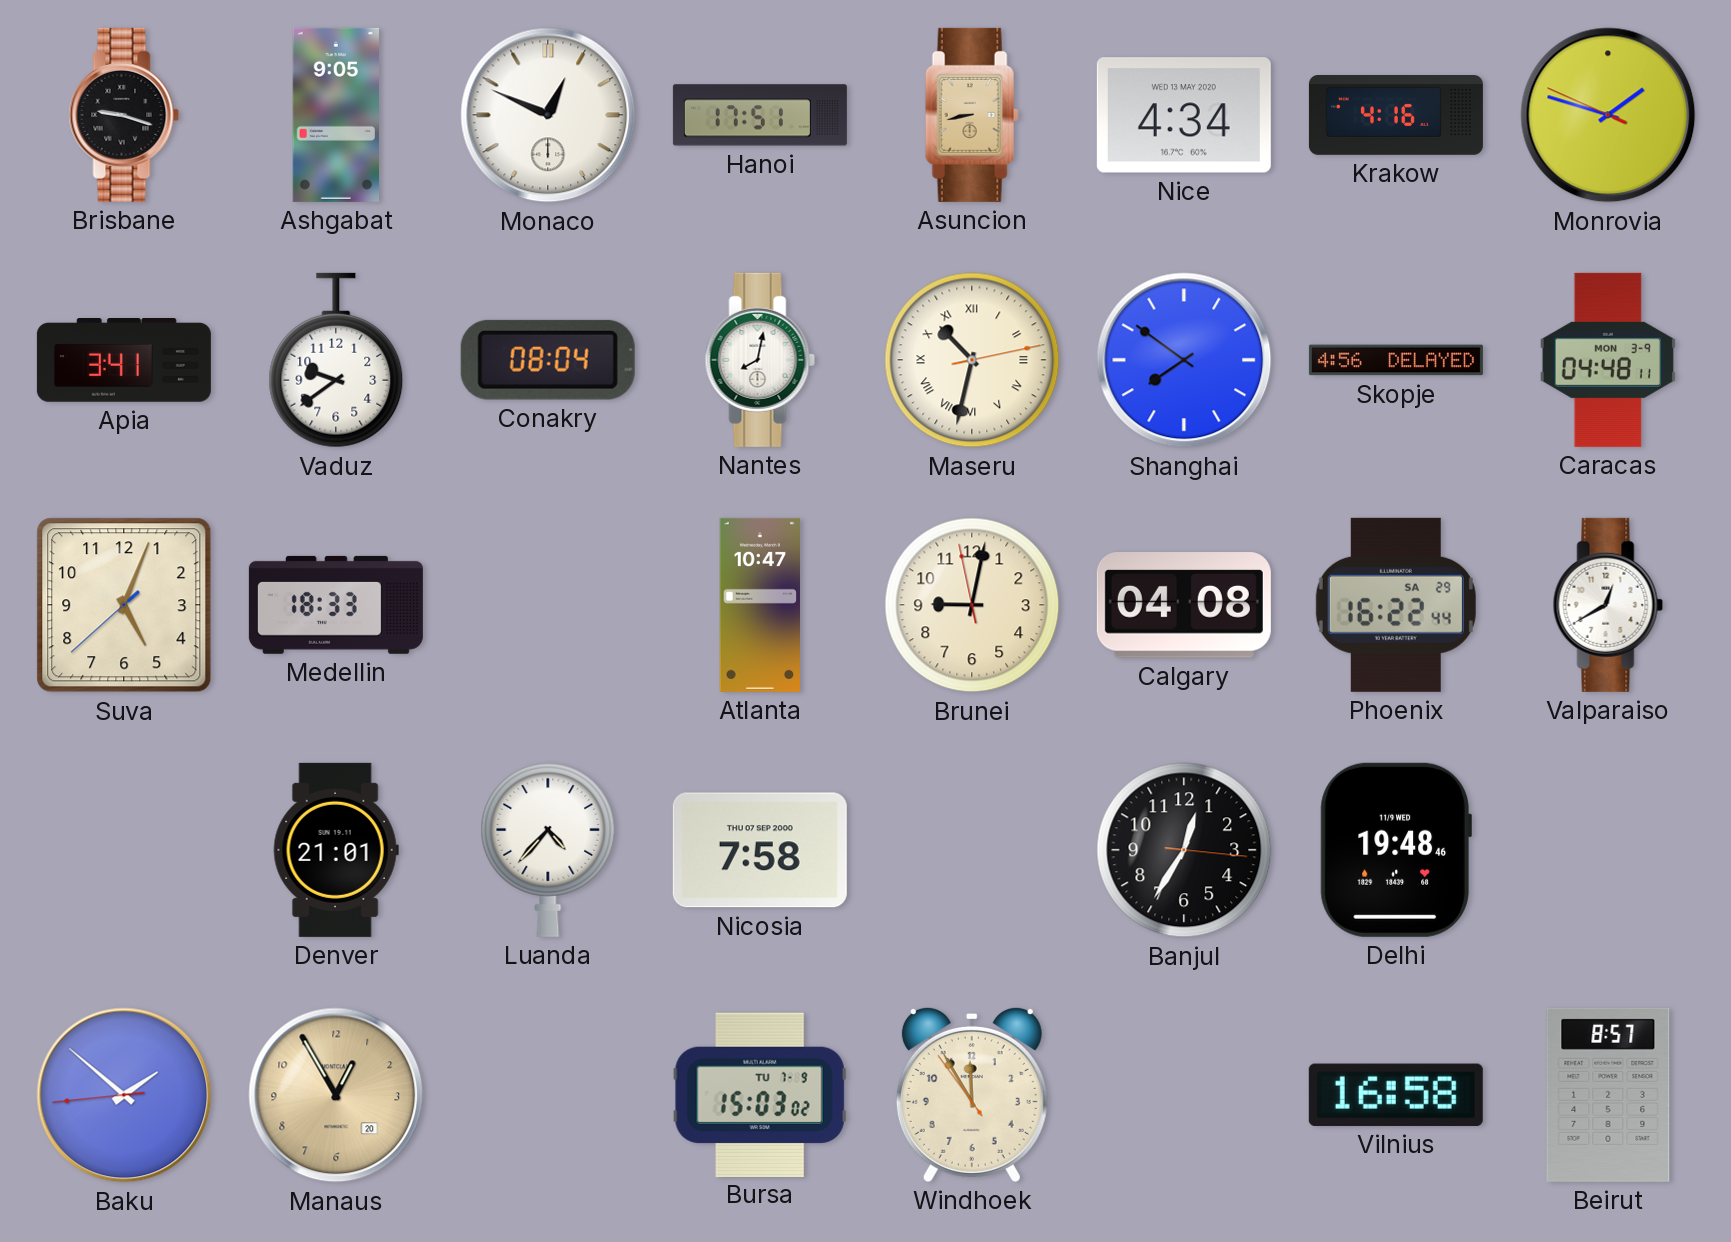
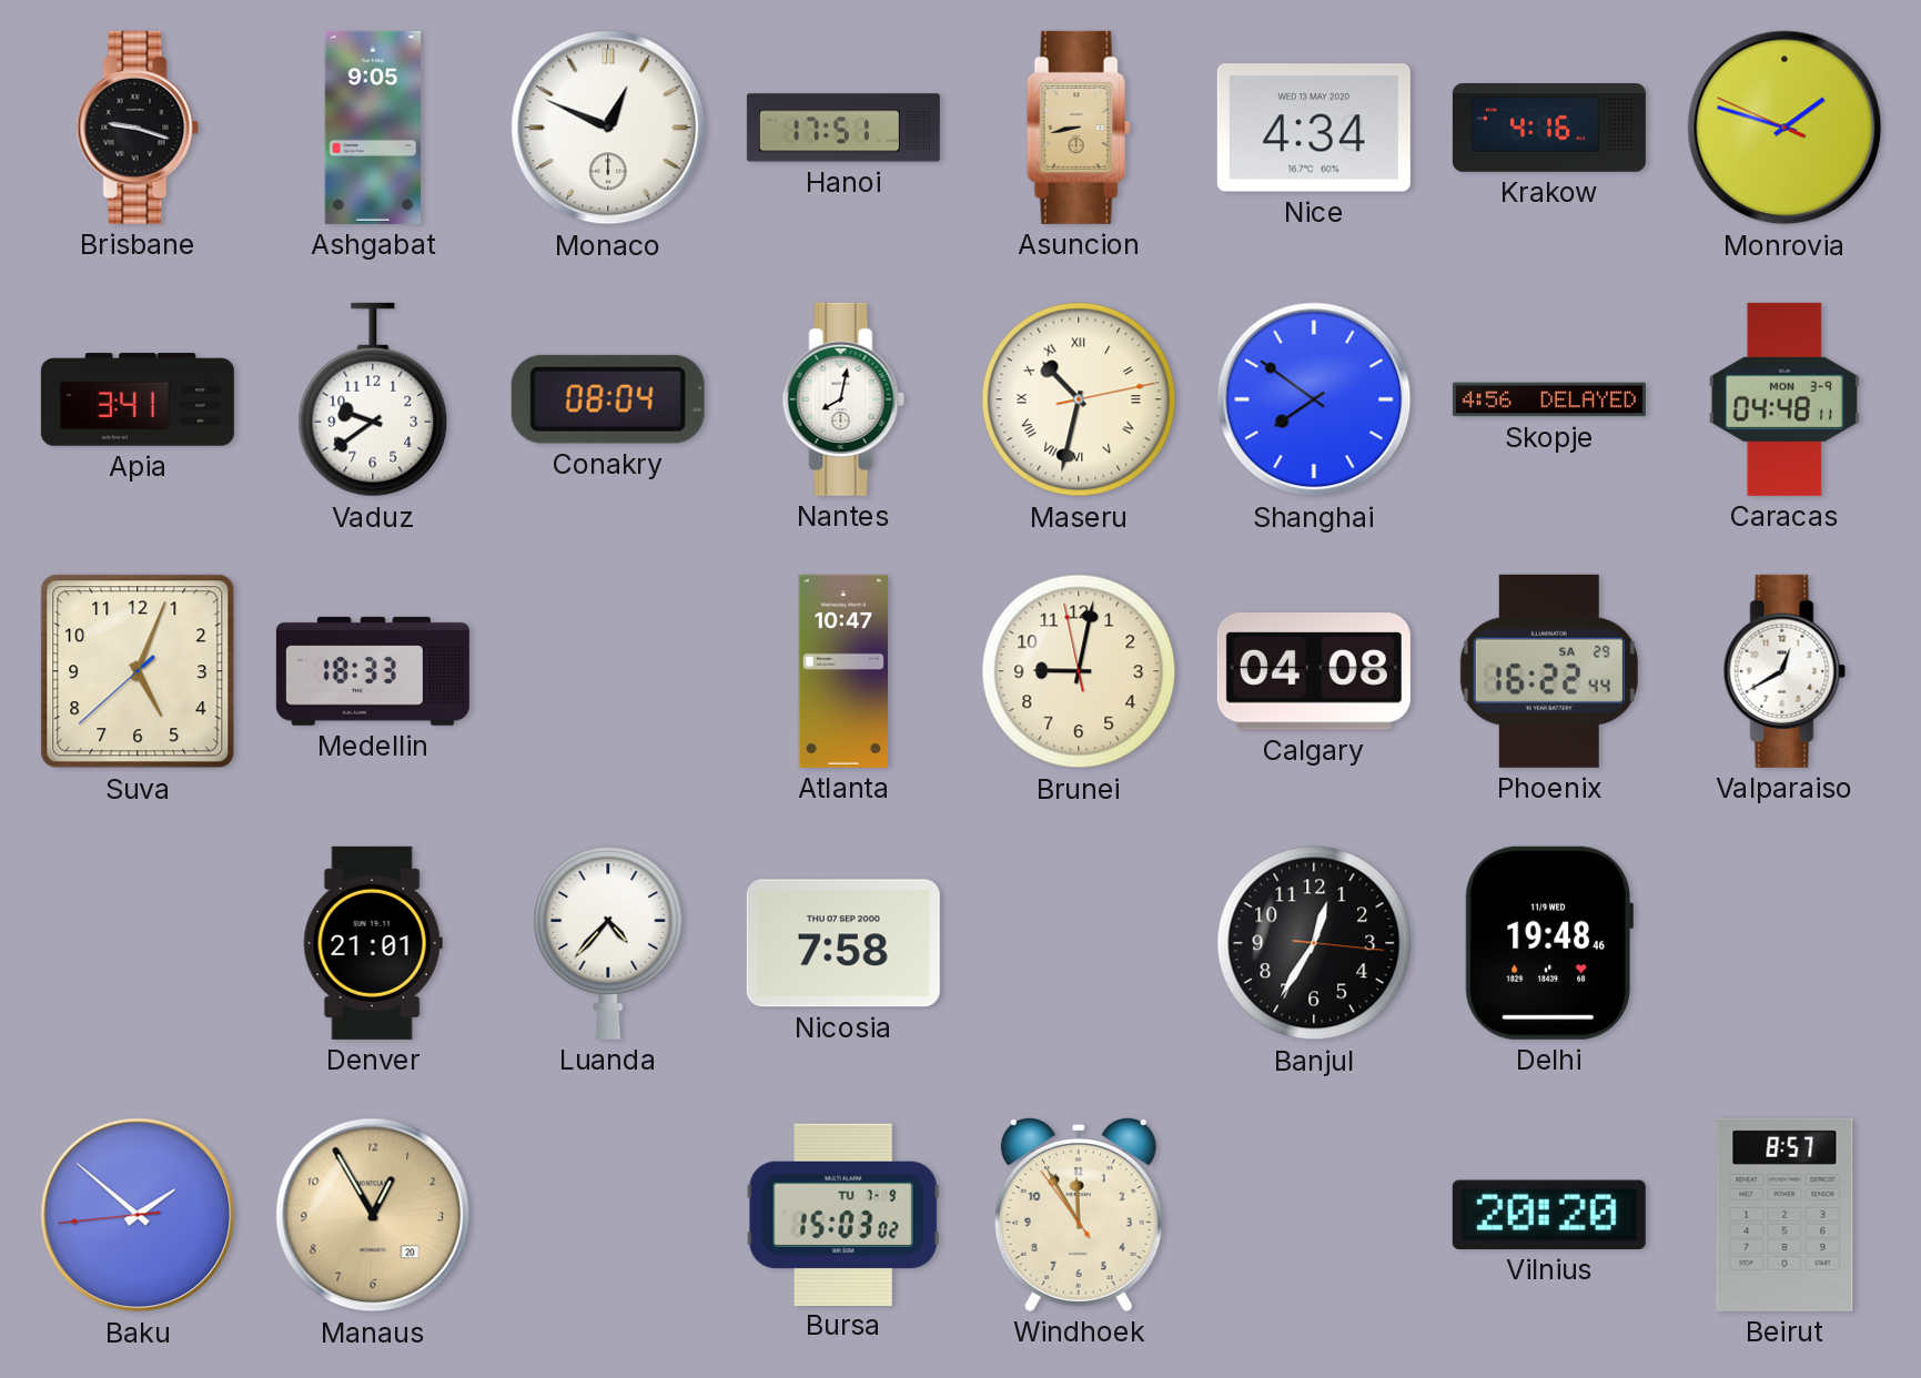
Vilnius: 16:58 -> 20:20
